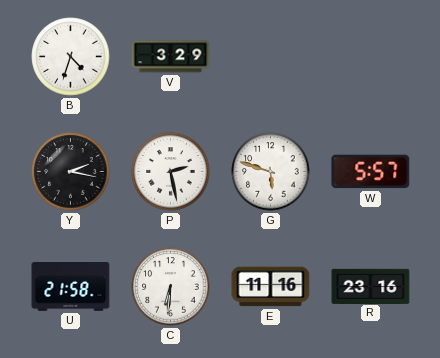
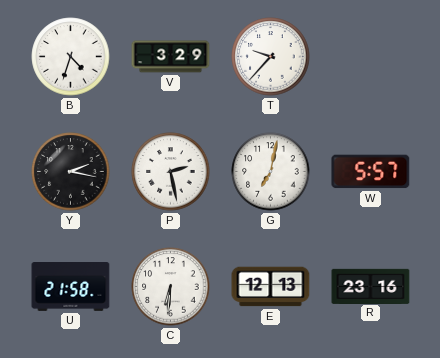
T: none -> 9:37
G: 5:48 -> 7:02
E: 11:16 -> 12:13
